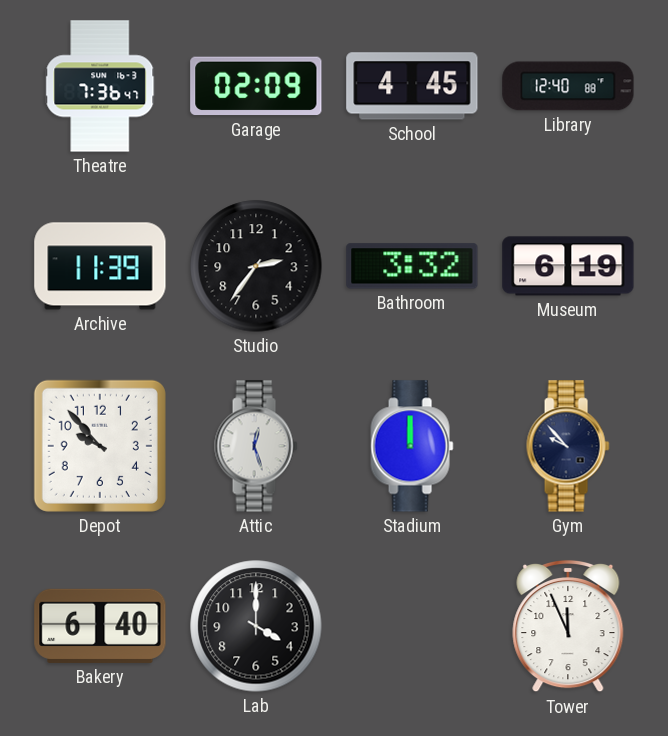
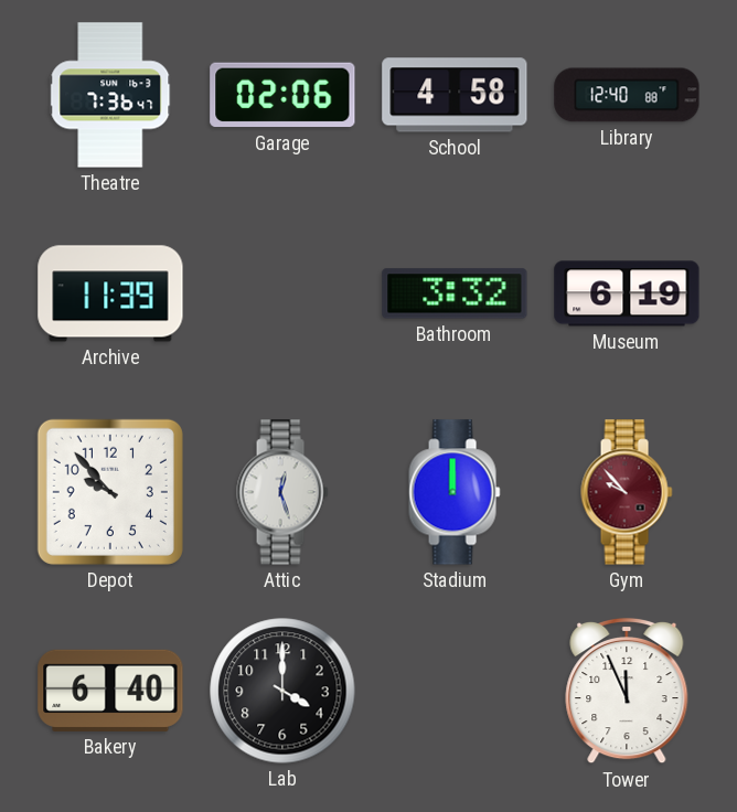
Garage: 02:09 -> 02:06
School: 4:45 -> 4:58
Studio: 2:36 -> none
Gym dial: navy -> burgundy
